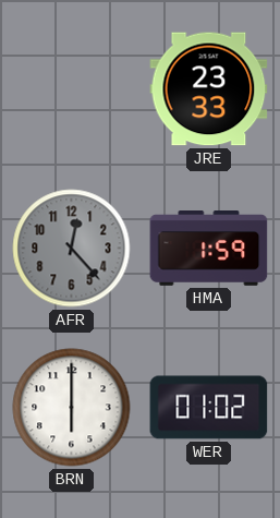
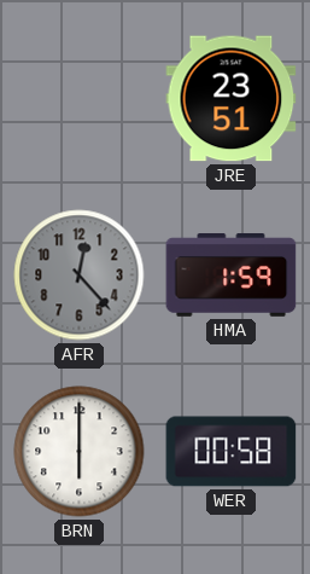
JRE: 23:33 -> 23:51
WER: 01:02 -> 00:58
